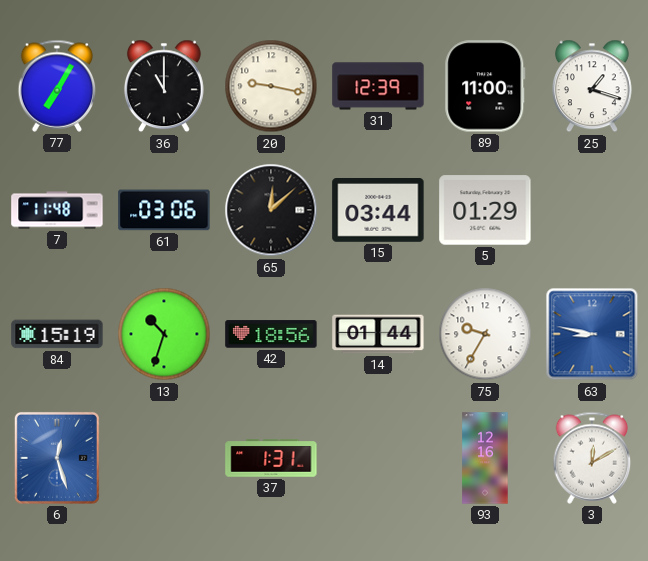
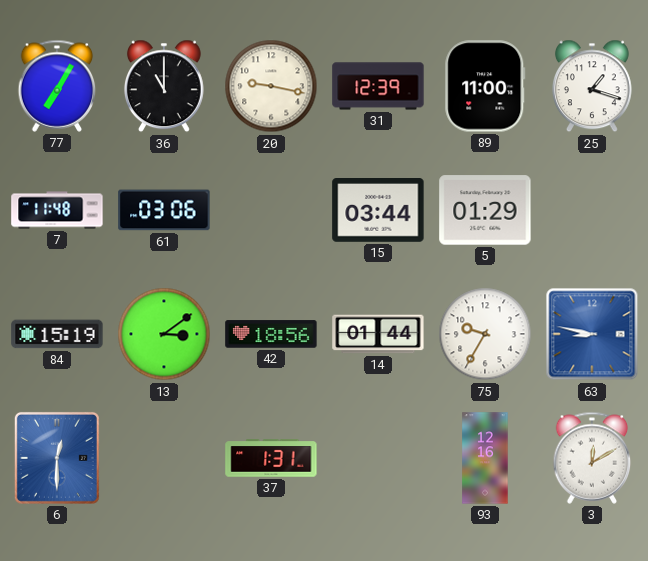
65: 12:08 -> none
13: 10:33 -> 3:09
6: 12:27 -> 12:30
